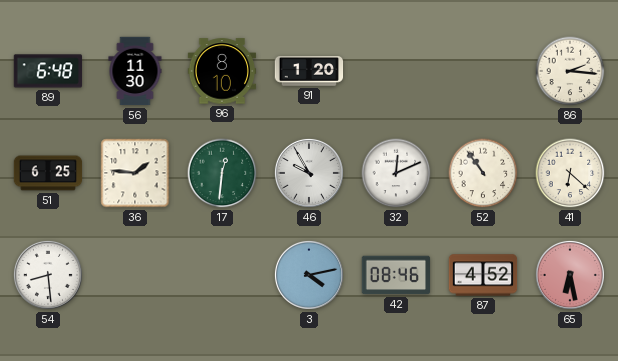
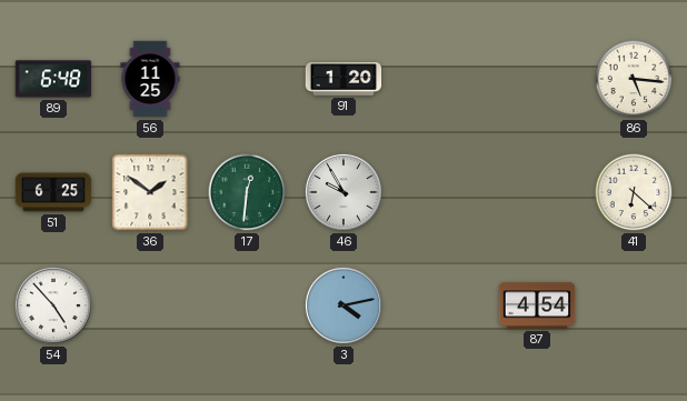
56: 11:30 -> 11:25
96: 8:10 -> none
86: 2:16 -> 5:16
36: 1:46 -> 1:51
32: 12:11 -> none
52: 10:54 -> none
54: 8:29 -> 4:53
42: 08:46 -> none
87: 4:52 -> 4:54
65: 6:28 -> none
